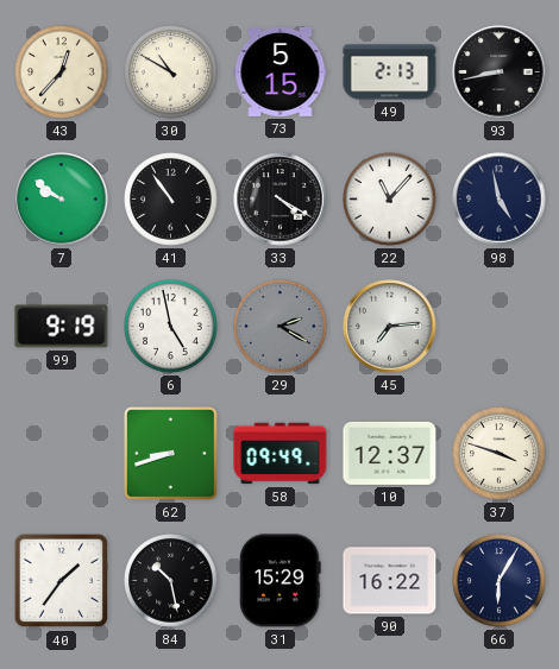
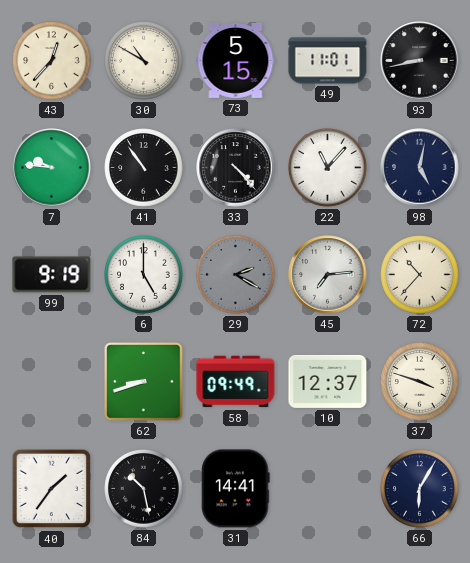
49: 2:13 -> 11:01
7: 9:51 -> 9:46
33: 4:20 -> 4:23
98: 4:58 -> 5:02
6: 4:58 -> 5:00
72: none -> 10:37
31: 15:29 -> 14:41
90: 16:22 -> none
